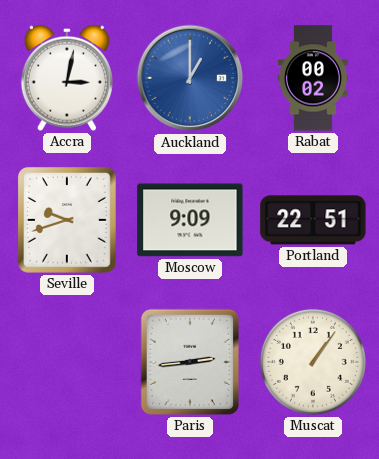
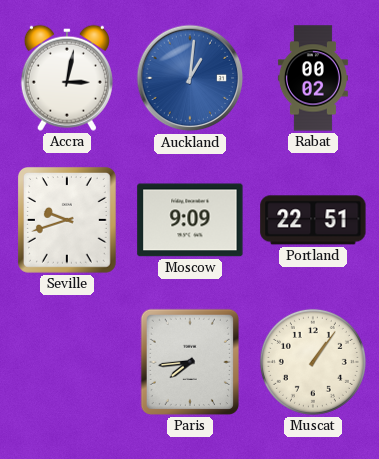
Auckland: 1:00 -> 1:01
Paris: 2:44 -> 7:44
